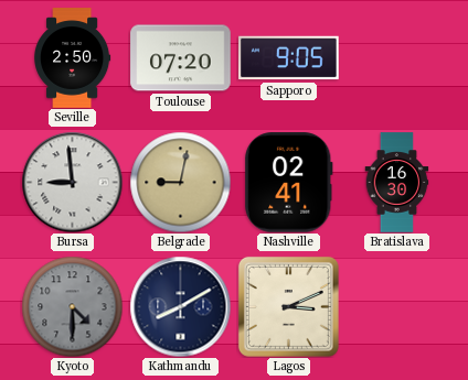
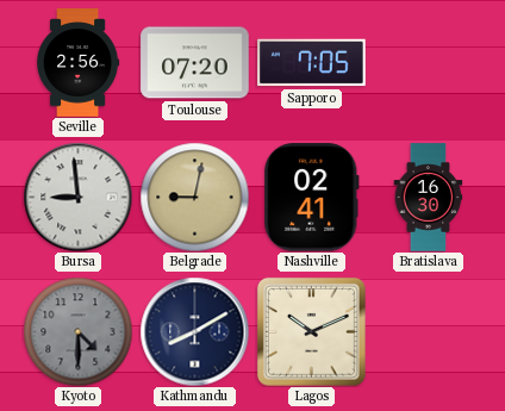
Seville: 2:50 -> 2:56
Sapporo: 9:05 -> 7:05
Lagos: 3:11 -> 10:11
